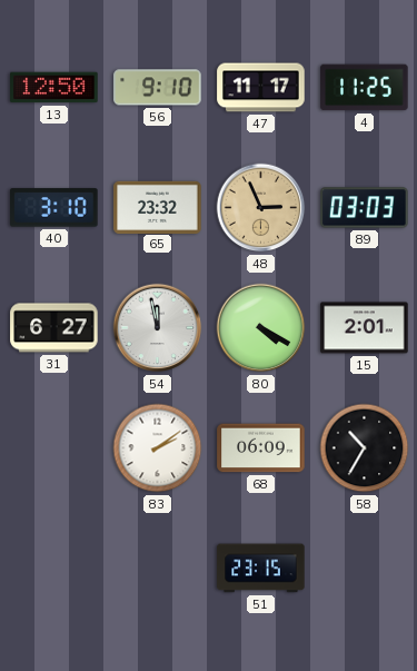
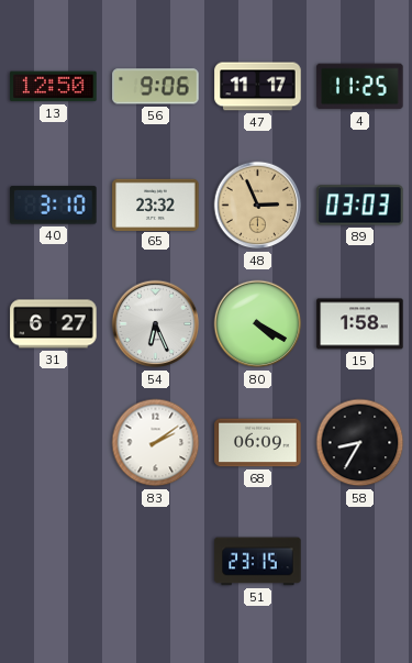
56: 9:10 -> 9:06
54: 11:58 -> 6:26
15: 2:01 -> 1:58
58: 10:35 -> 8:35
